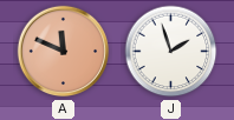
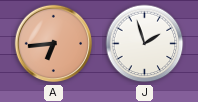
A: 11:49 -> 6:44
